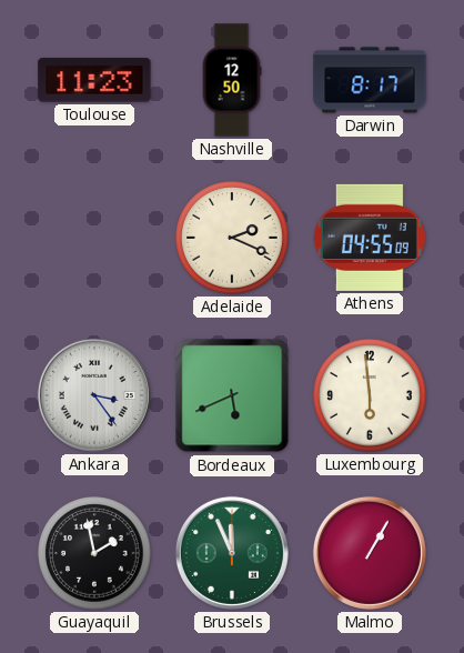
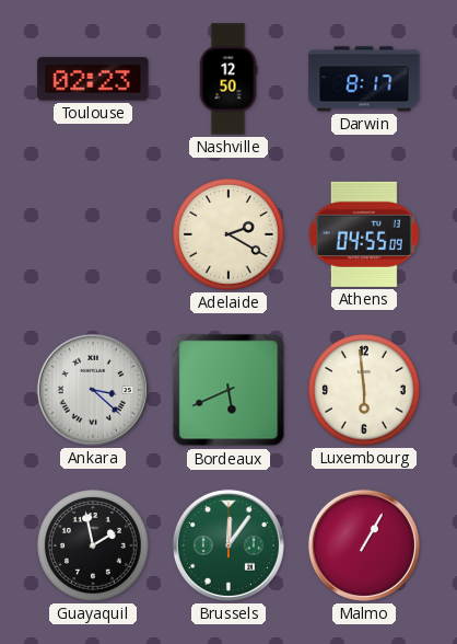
Toulouse: 11:23 -> 02:23
Adelaide: 2:19 -> 2:20
Ankara: 3:24 -> 3:22
Brussels: 11:56 -> 12:06
